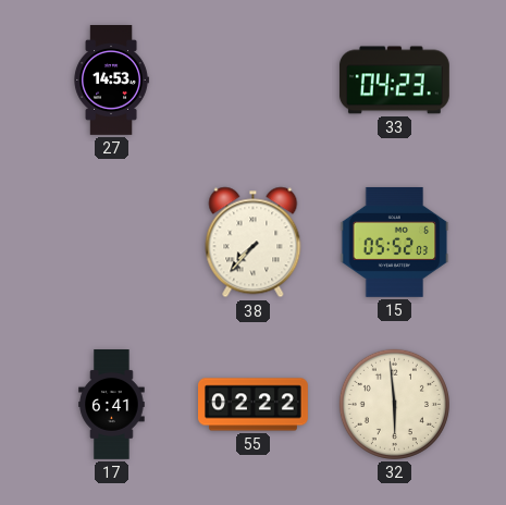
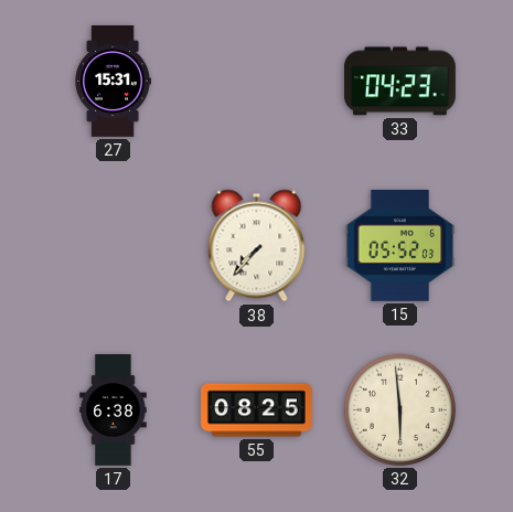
27: 14:53 -> 15:31
17: 6:41 -> 6:38
55: 02:22 -> 08:25
